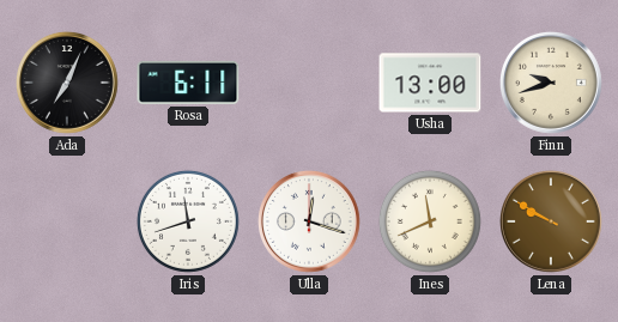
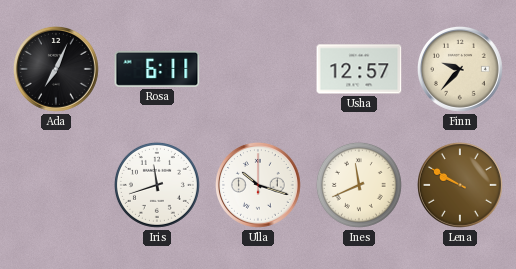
Usha: 13:00 -> 12:57
Finn: 9:42 -> 9:37
Ulla: 12:18 -> 10:18
